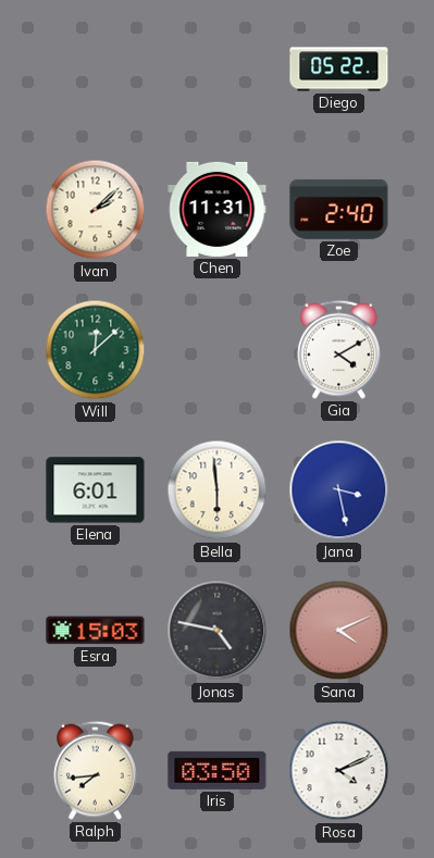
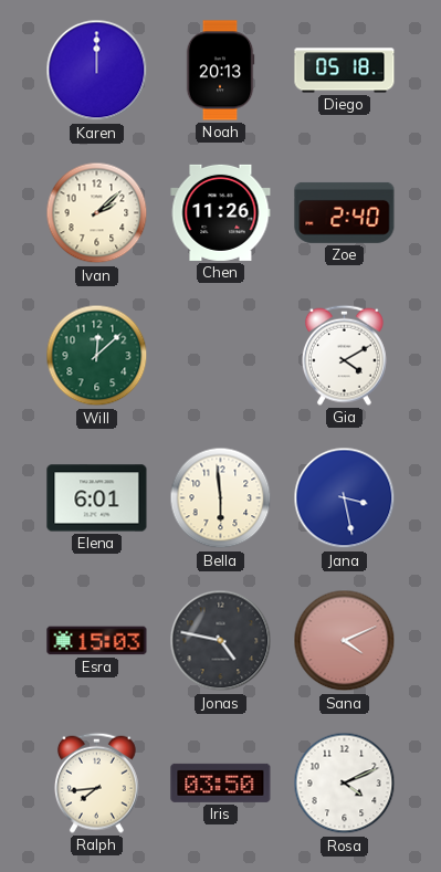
Karen: none -> 12:00
Noah: none -> 20:13
Diego: 05:22 -> 05:18
Chen: 11:31 -> 11:26
